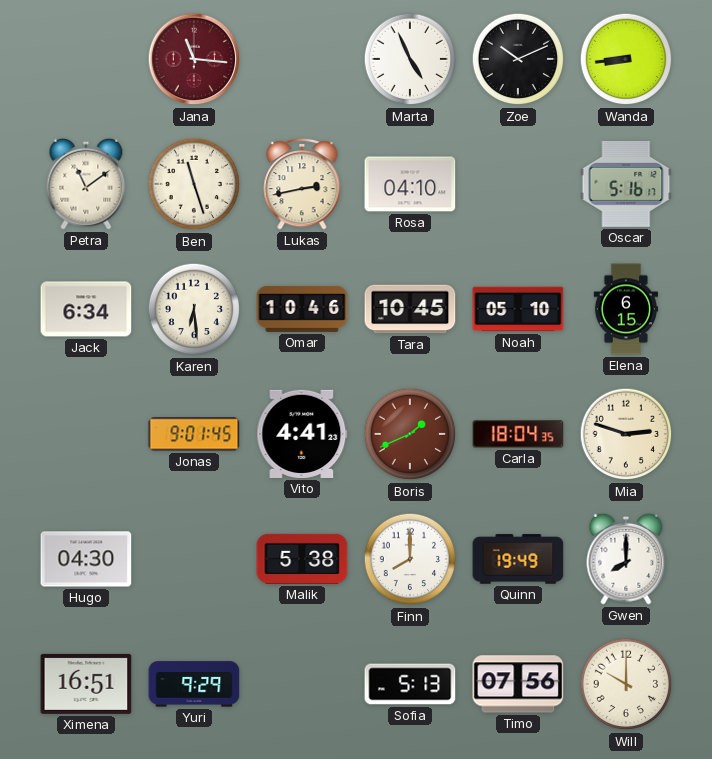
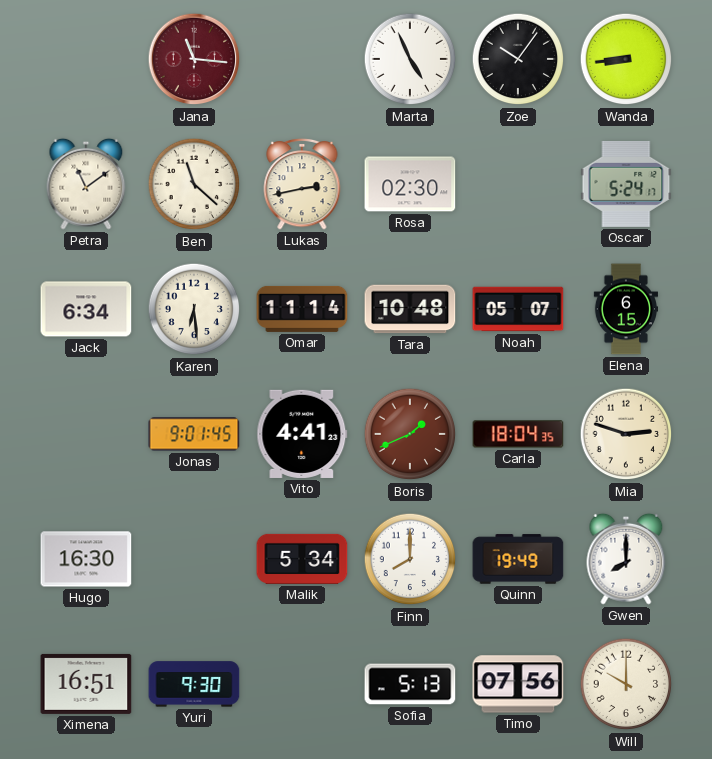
Zoe: 10:11 -> 10:06
Ben: 11:27 -> 11:22
Rosa: 04:10 -> 02:30
Oscar: 5:16 -> 5:24
Omar: 10:46 -> 11:14
Tara: 10:45 -> 10:48
Noah: 05:10 -> 05:07
Hugo: 04:30 -> 16:30
Malik: 5:38 -> 5:34
Yuri: 9:29 -> 9:30
